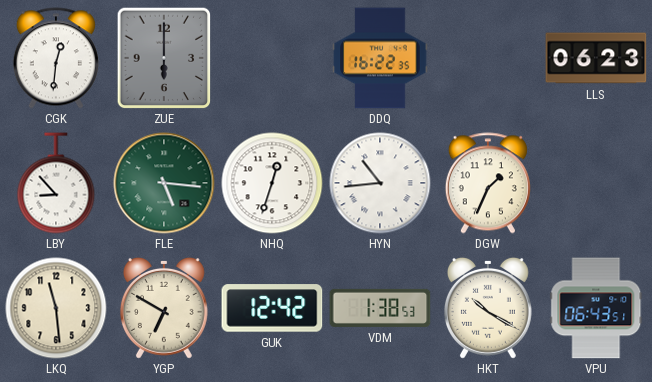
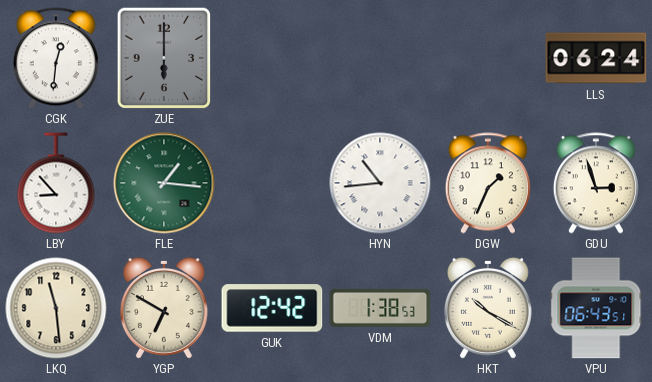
DDQ: 16:22 -> none
LLS: 06:23 -> 06:24
FLE: 5:16 -> 1:16
NHQ: 12:33 -> none
GDU: none -> 2:57
